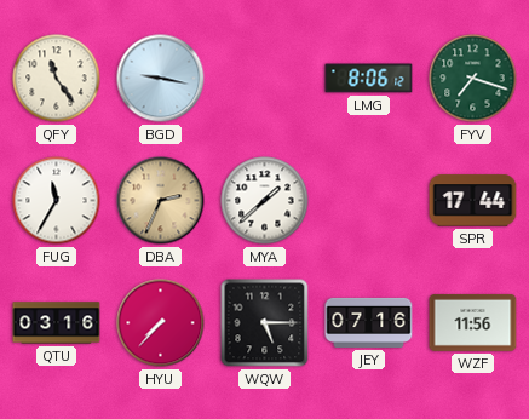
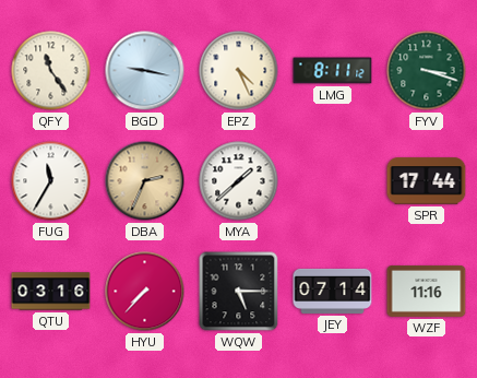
EPZ: none -> 4:26
LMG: 8:06 -> 8:11
FYV: 7:18 -> 3:18
JEY: 07:16 -> 07:14
WZF: 11:56 -> 11:16
